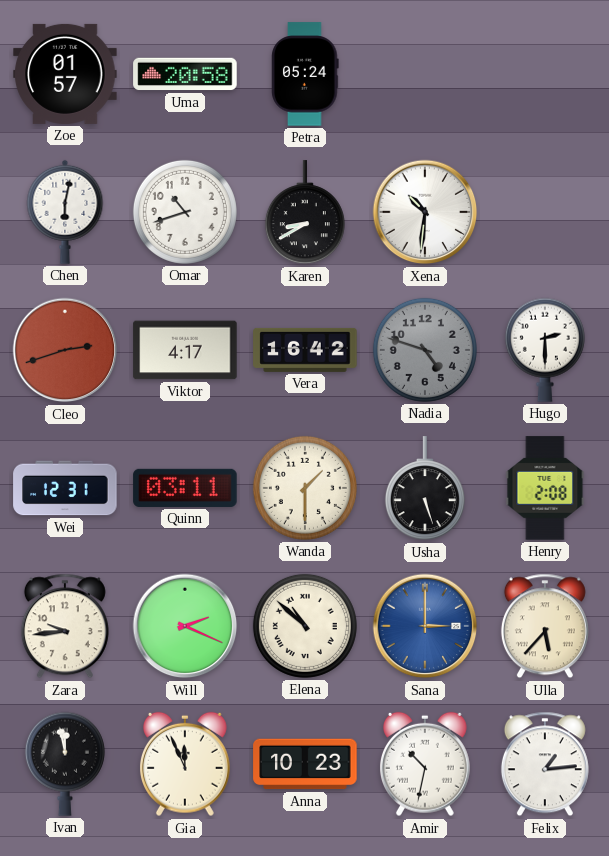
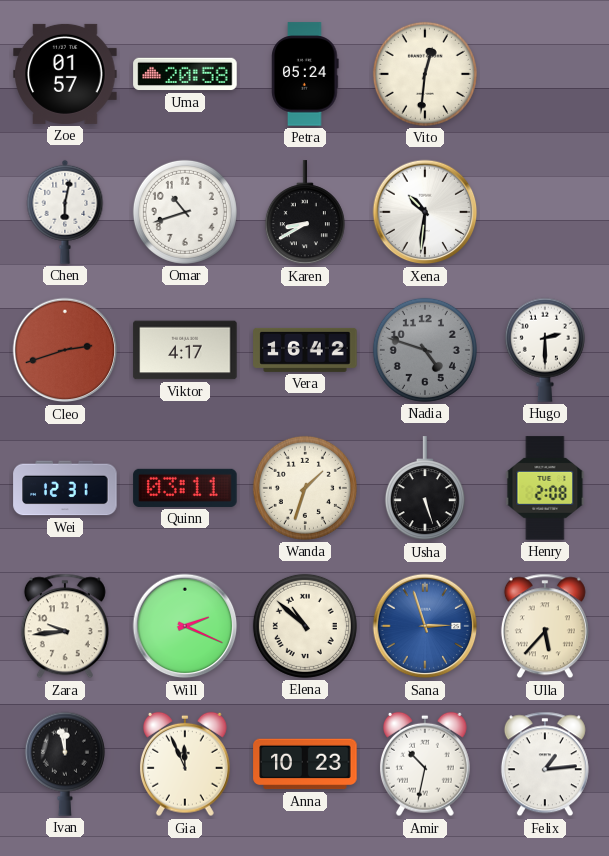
Vito: none -> 12:31
Wanda: 1:30 -> 1:33
Sana: 3:00 -> 2:57
